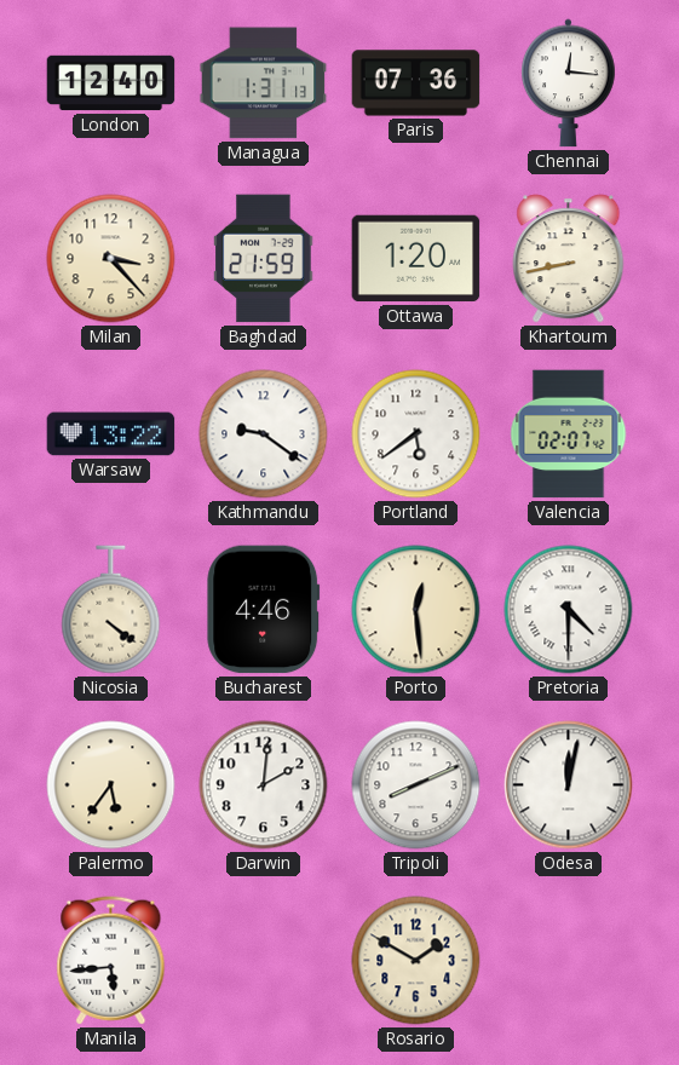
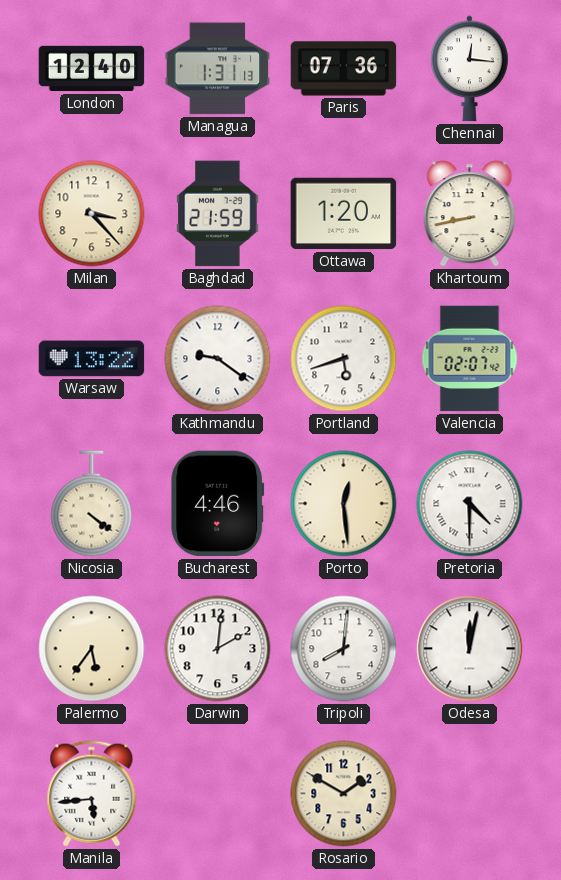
Portland: 5:39 -> 5:42
Tripoli: 8:11 -> 8:01
